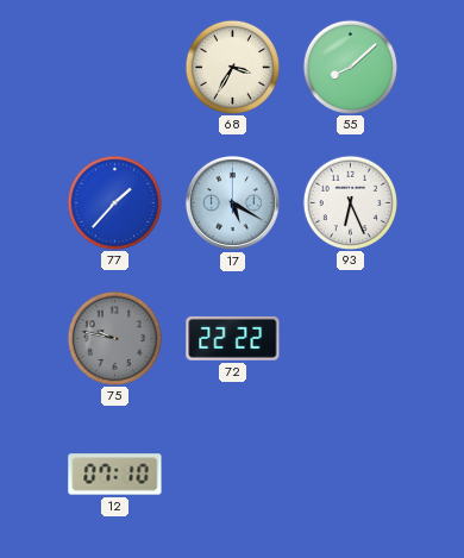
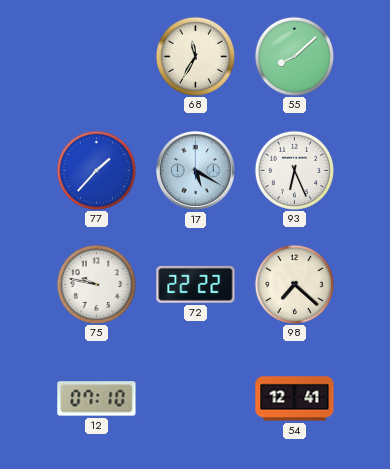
68: 3:35 -> 11:35
75 dial: grey -> white
98: none -> 7:22
54: none -> 12:41
